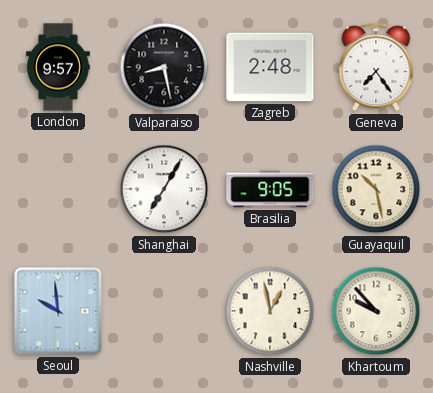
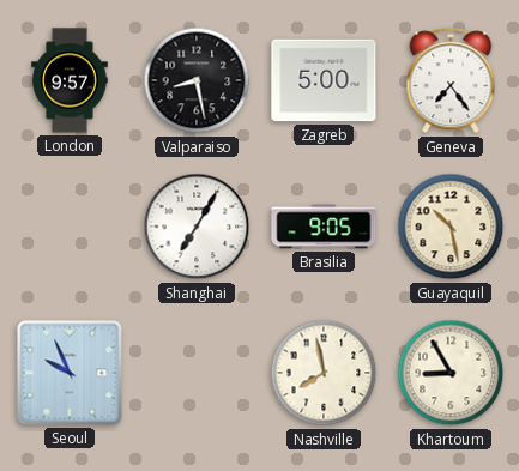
Zagreb: 2:48 -> 5:00
Seoul: 9:59 -> 9:56
Nashville: 12:58 -> 7:58
Khartoum: 9:53 -> 8:55
